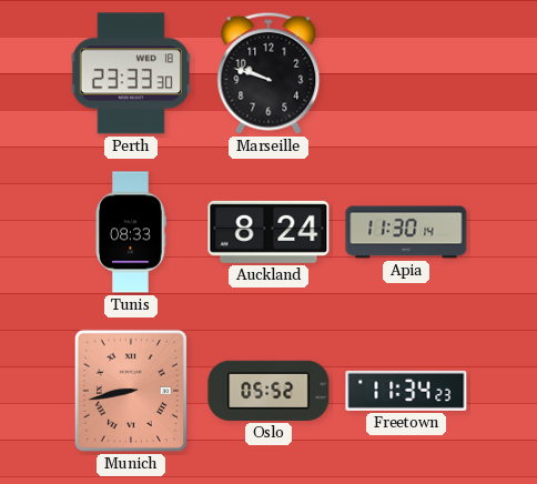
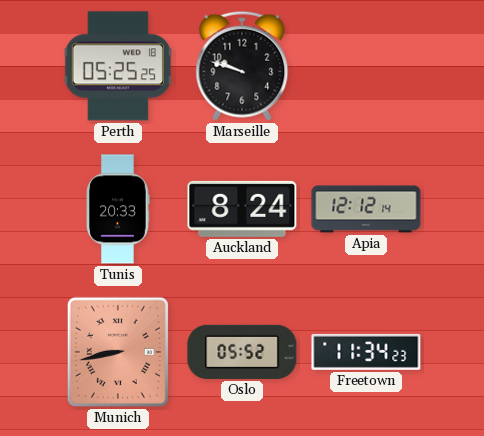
Perth: 23:33 -> 05:25
Tunis: 08:33 -> 20:33
Apia: 11:30 -> 12:12
